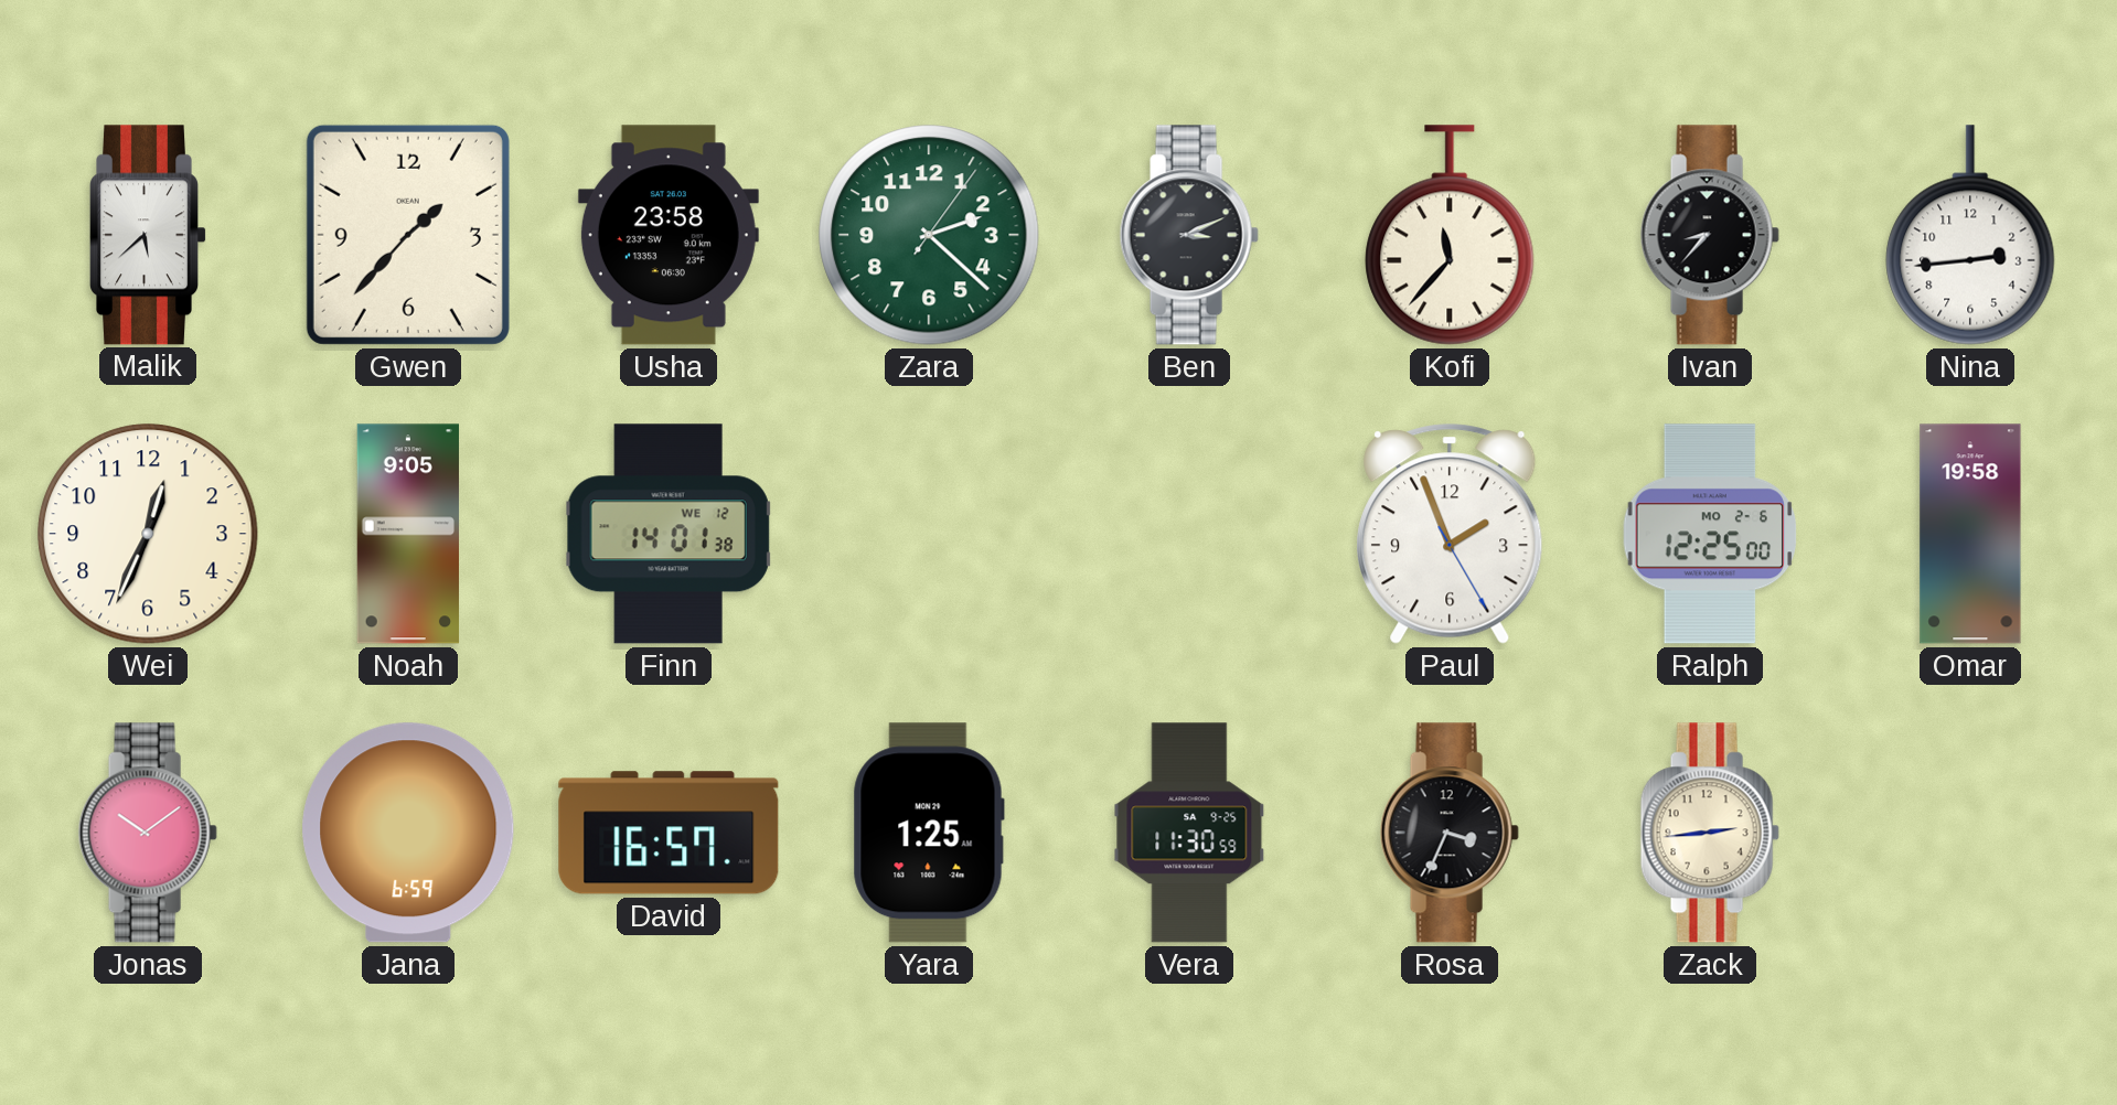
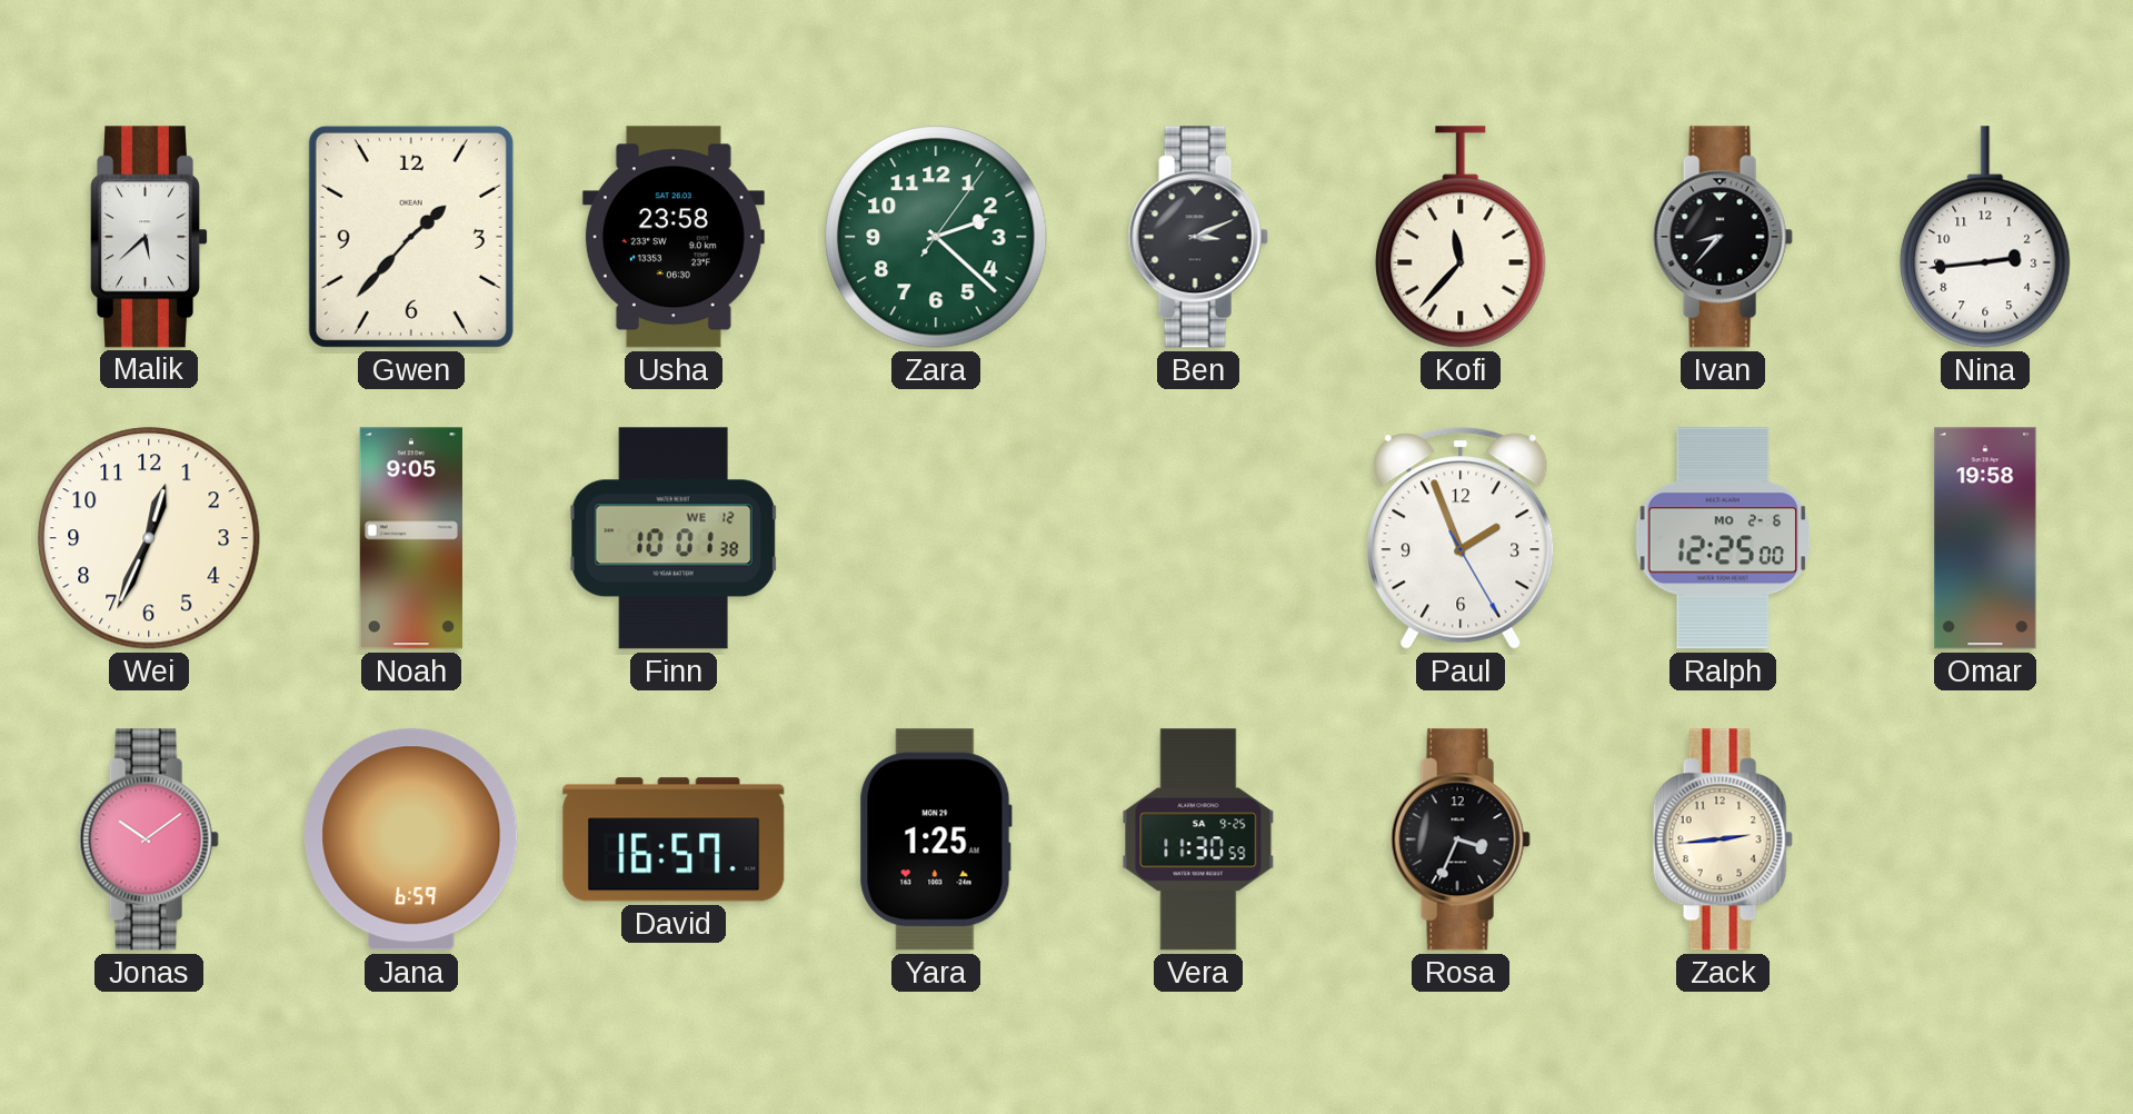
Finn: 14:01 -> 10:01
